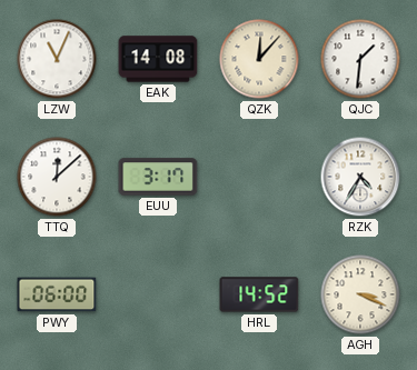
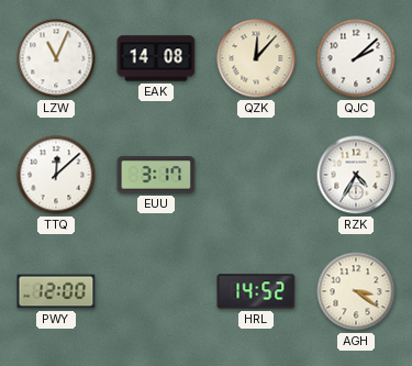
QJC: 1:31 -> 2:08
PWY: 06:00 -> 12:00
AGH: 3:19 -> 3:21
